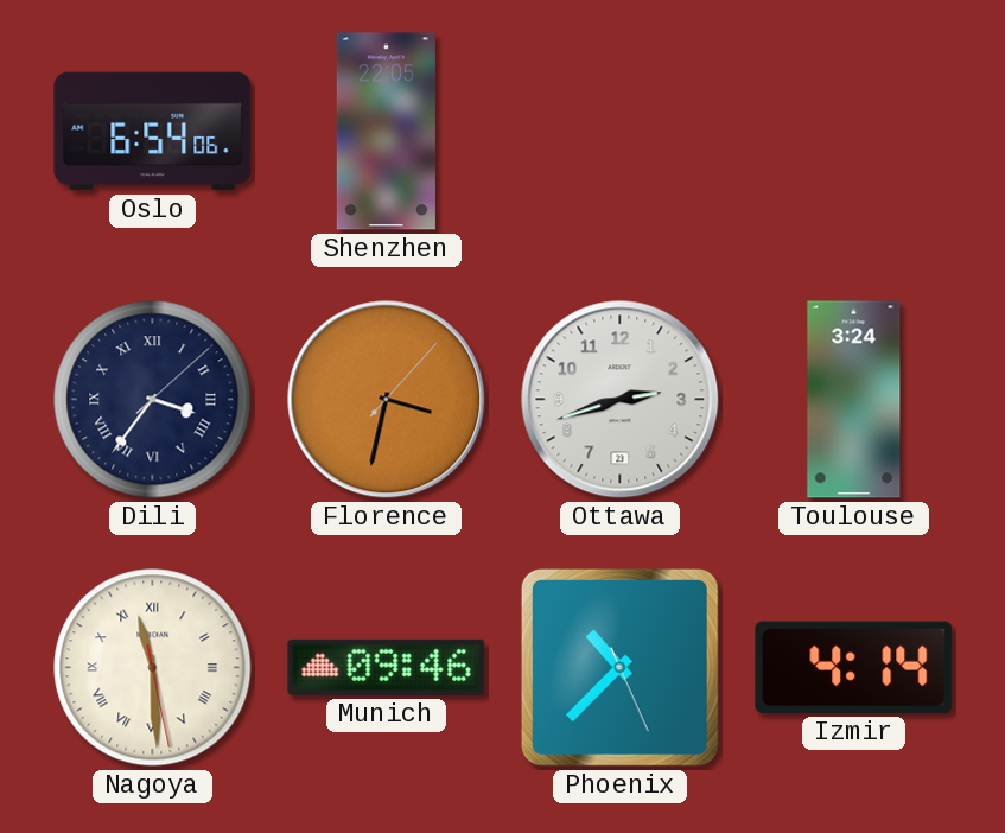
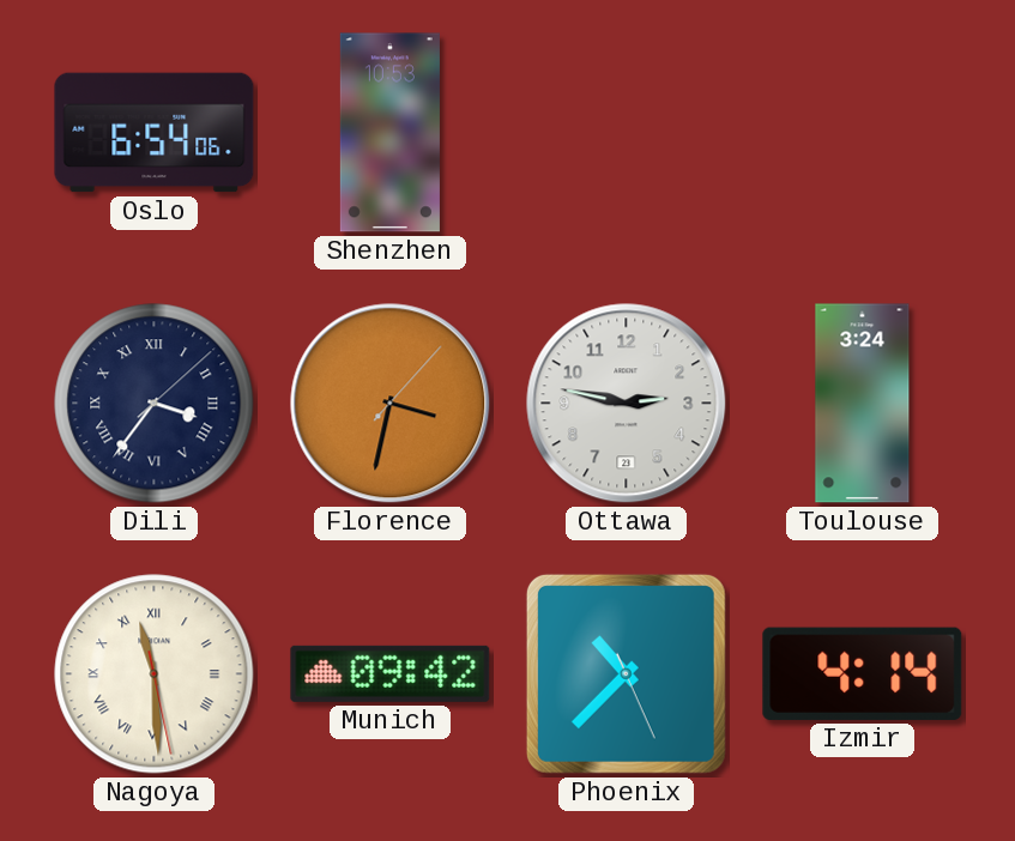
Shenzhen: 22:05 -> 10:53
Ottawa: 2:42 -> 2:47
Munich: 09:46 -> 09:42
